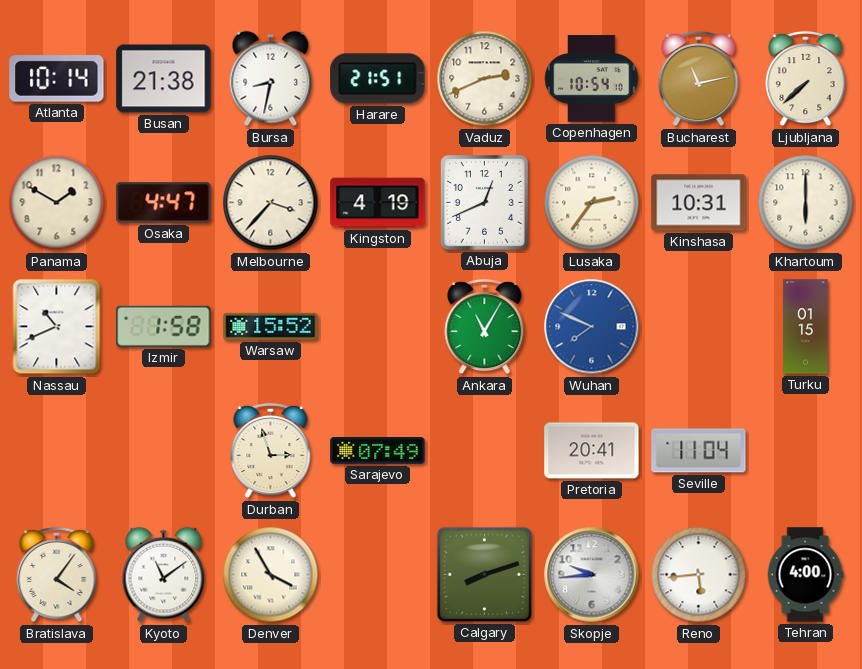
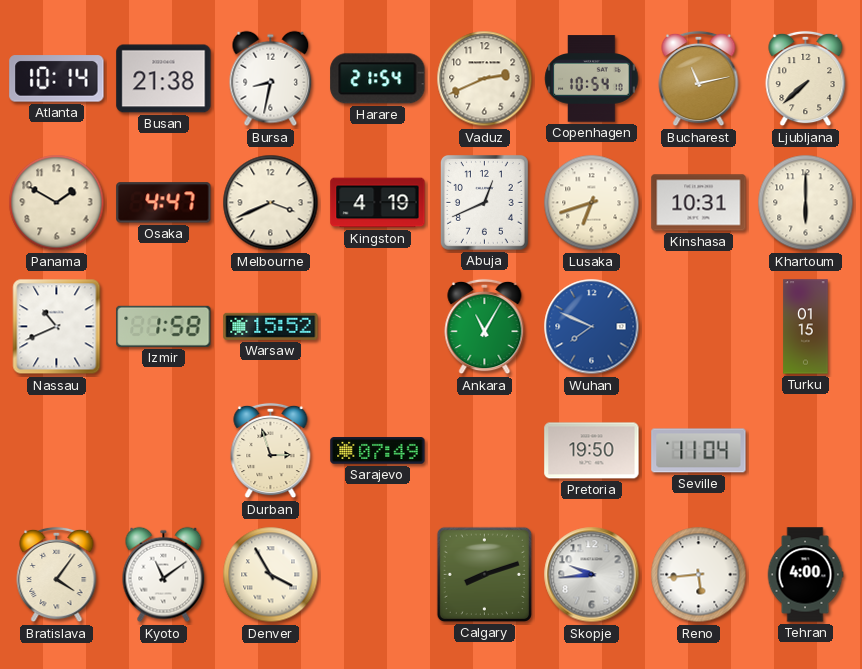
Harare: 21:51 -> 21:54
Melbourne: 3:37 -> 3:41
Lusaka: 2:36 -> 6:42
Pretoria: 20:41 -> 19:50
